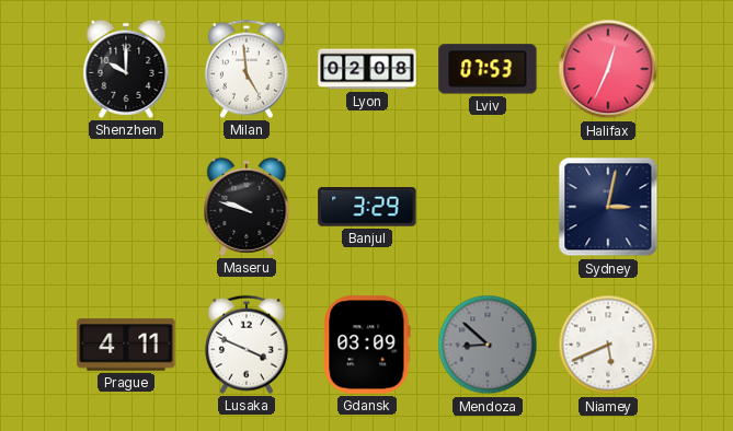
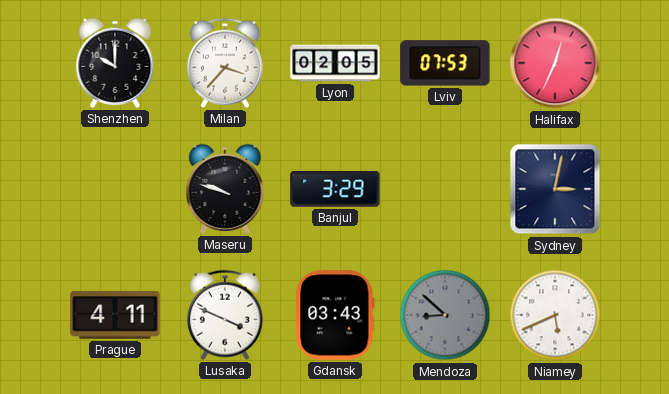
Milan: 4:59 -> 3:37
Lyon: 02:08 -> 02:05
Gdansk: 03:09 -> 03:43
